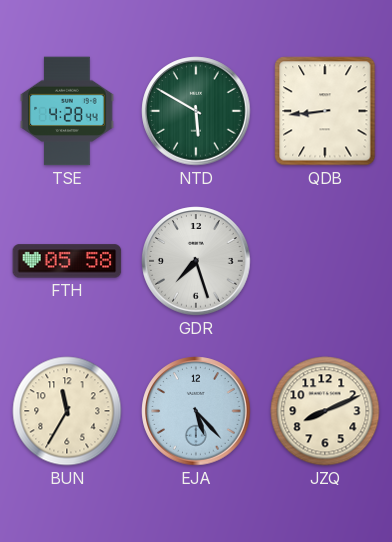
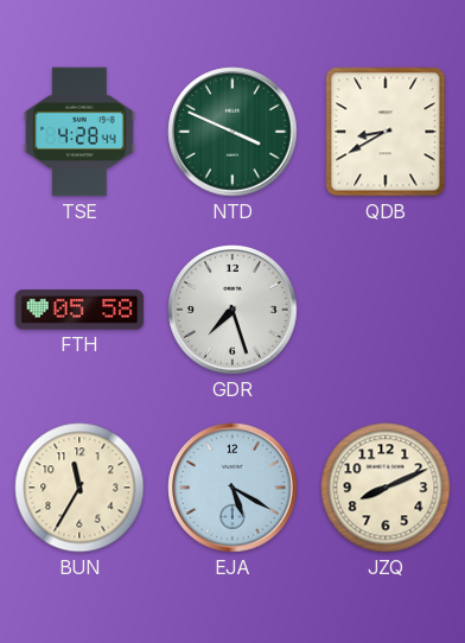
NTD: 5:50 -> 3:49
QDB: 8:44 -> 8:40
EJA: 5:23 -> 5:20
